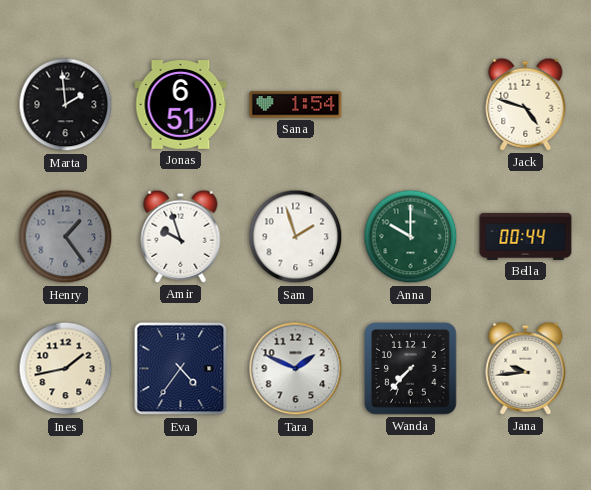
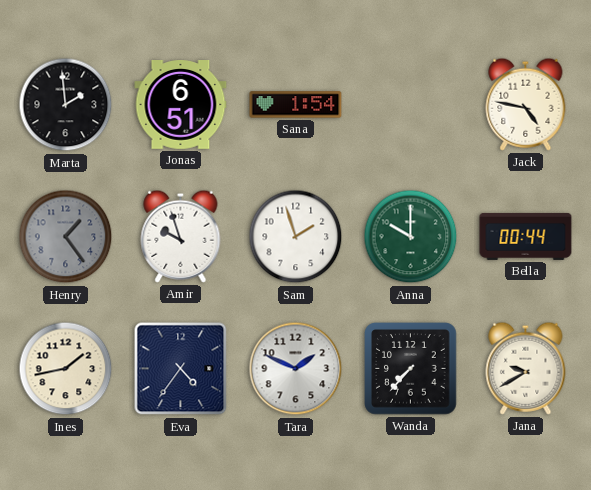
Jack: 4:48 -> 4:47
Jana: 9:44 -> 9:40
